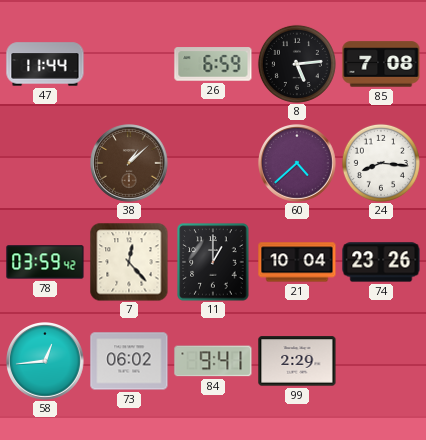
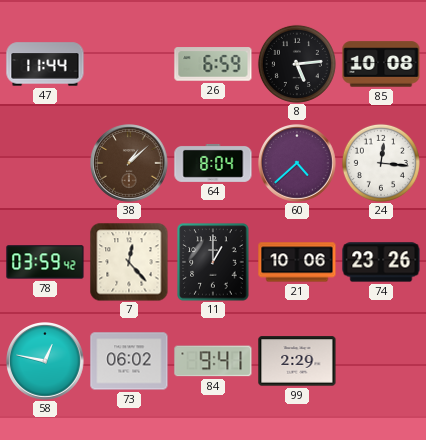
85: 7:08 -> 10:08
64: none -> 8:04
24: 8:16 -> 12:16
21: 10:04 -> 10:06
58: 12:44 -> 12:47
